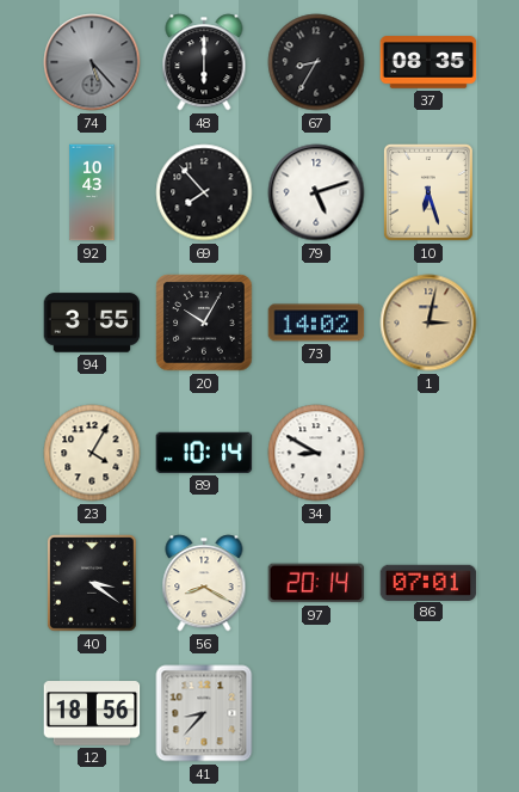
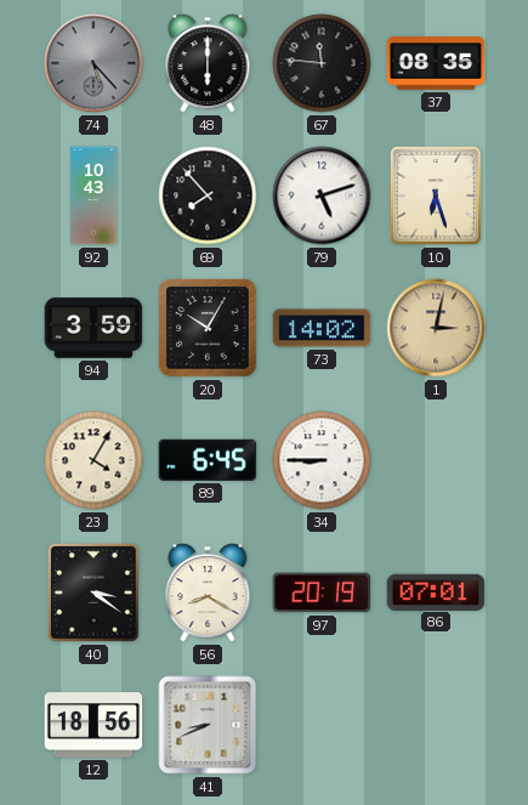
67: 8:35 -> 11:46
94: 3:55 -> 3:59
89: 10:14 -> 6:45
34: 8:50 -> 8:45
97: 20:14 -> 20:19
41: 8:37 -> 8:41
